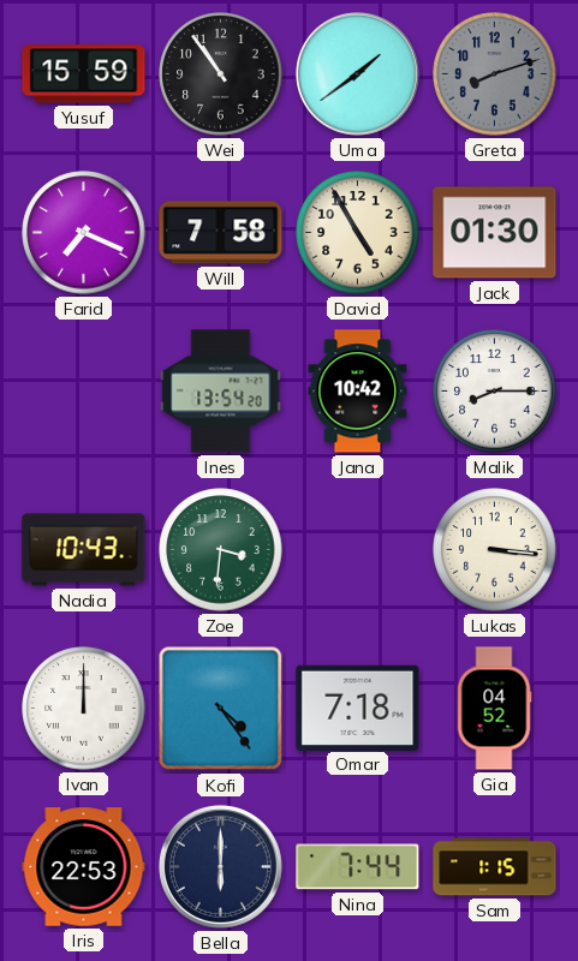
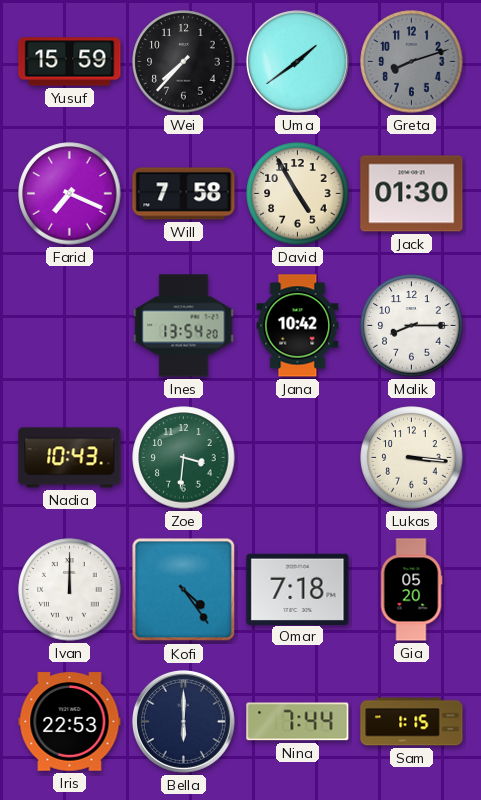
Wei: 10:54 -> 7:37
Gia: 04:52 -> 05:20
